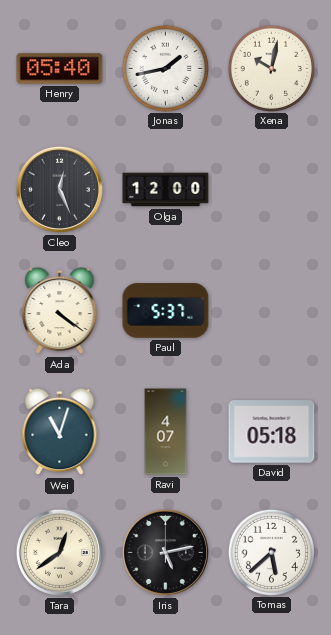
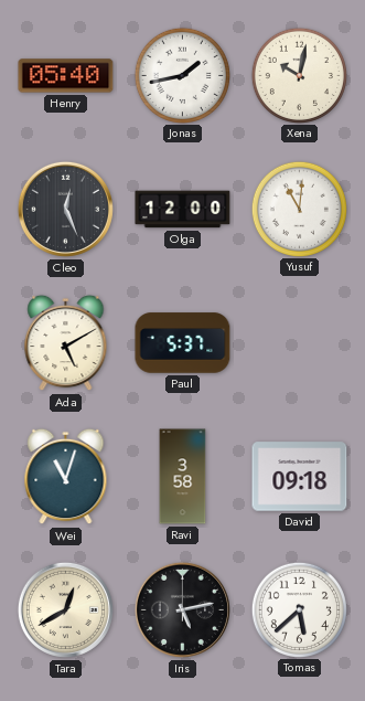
Yusuf: none -> 11:01
Ada: 4:21 -> 5:10
Ravi: 4:07 -> 3:58
David: 05:18 -> 09:18
Tara: 12:39 -> 12:40
